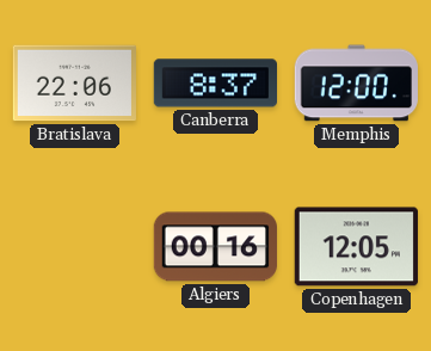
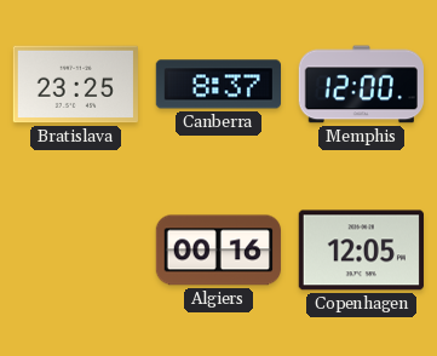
Bratislava: 22:06 -> 23:25
